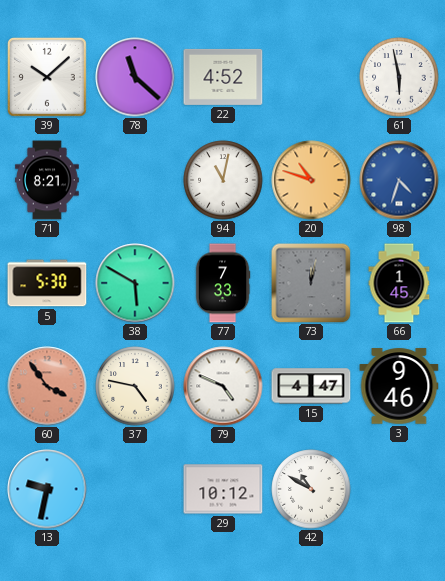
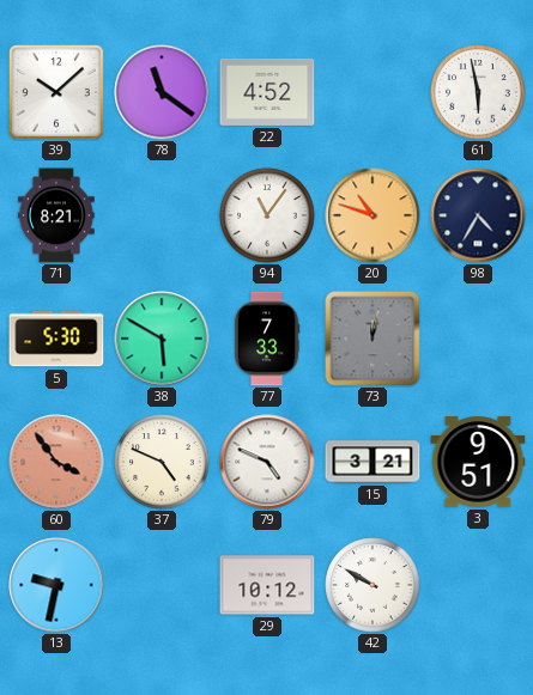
78: 11:22 -> 11:21
94: 11:02 -> 11:06
98: 4:33 -> 4:35
98 dial: blue -> navy
66: 1:45 -> none
37: 4:47 -> 4:49
15: 4:47 -> 3:21
3: 9:46 -> 9:51
42: 10:50 -> 9:50
